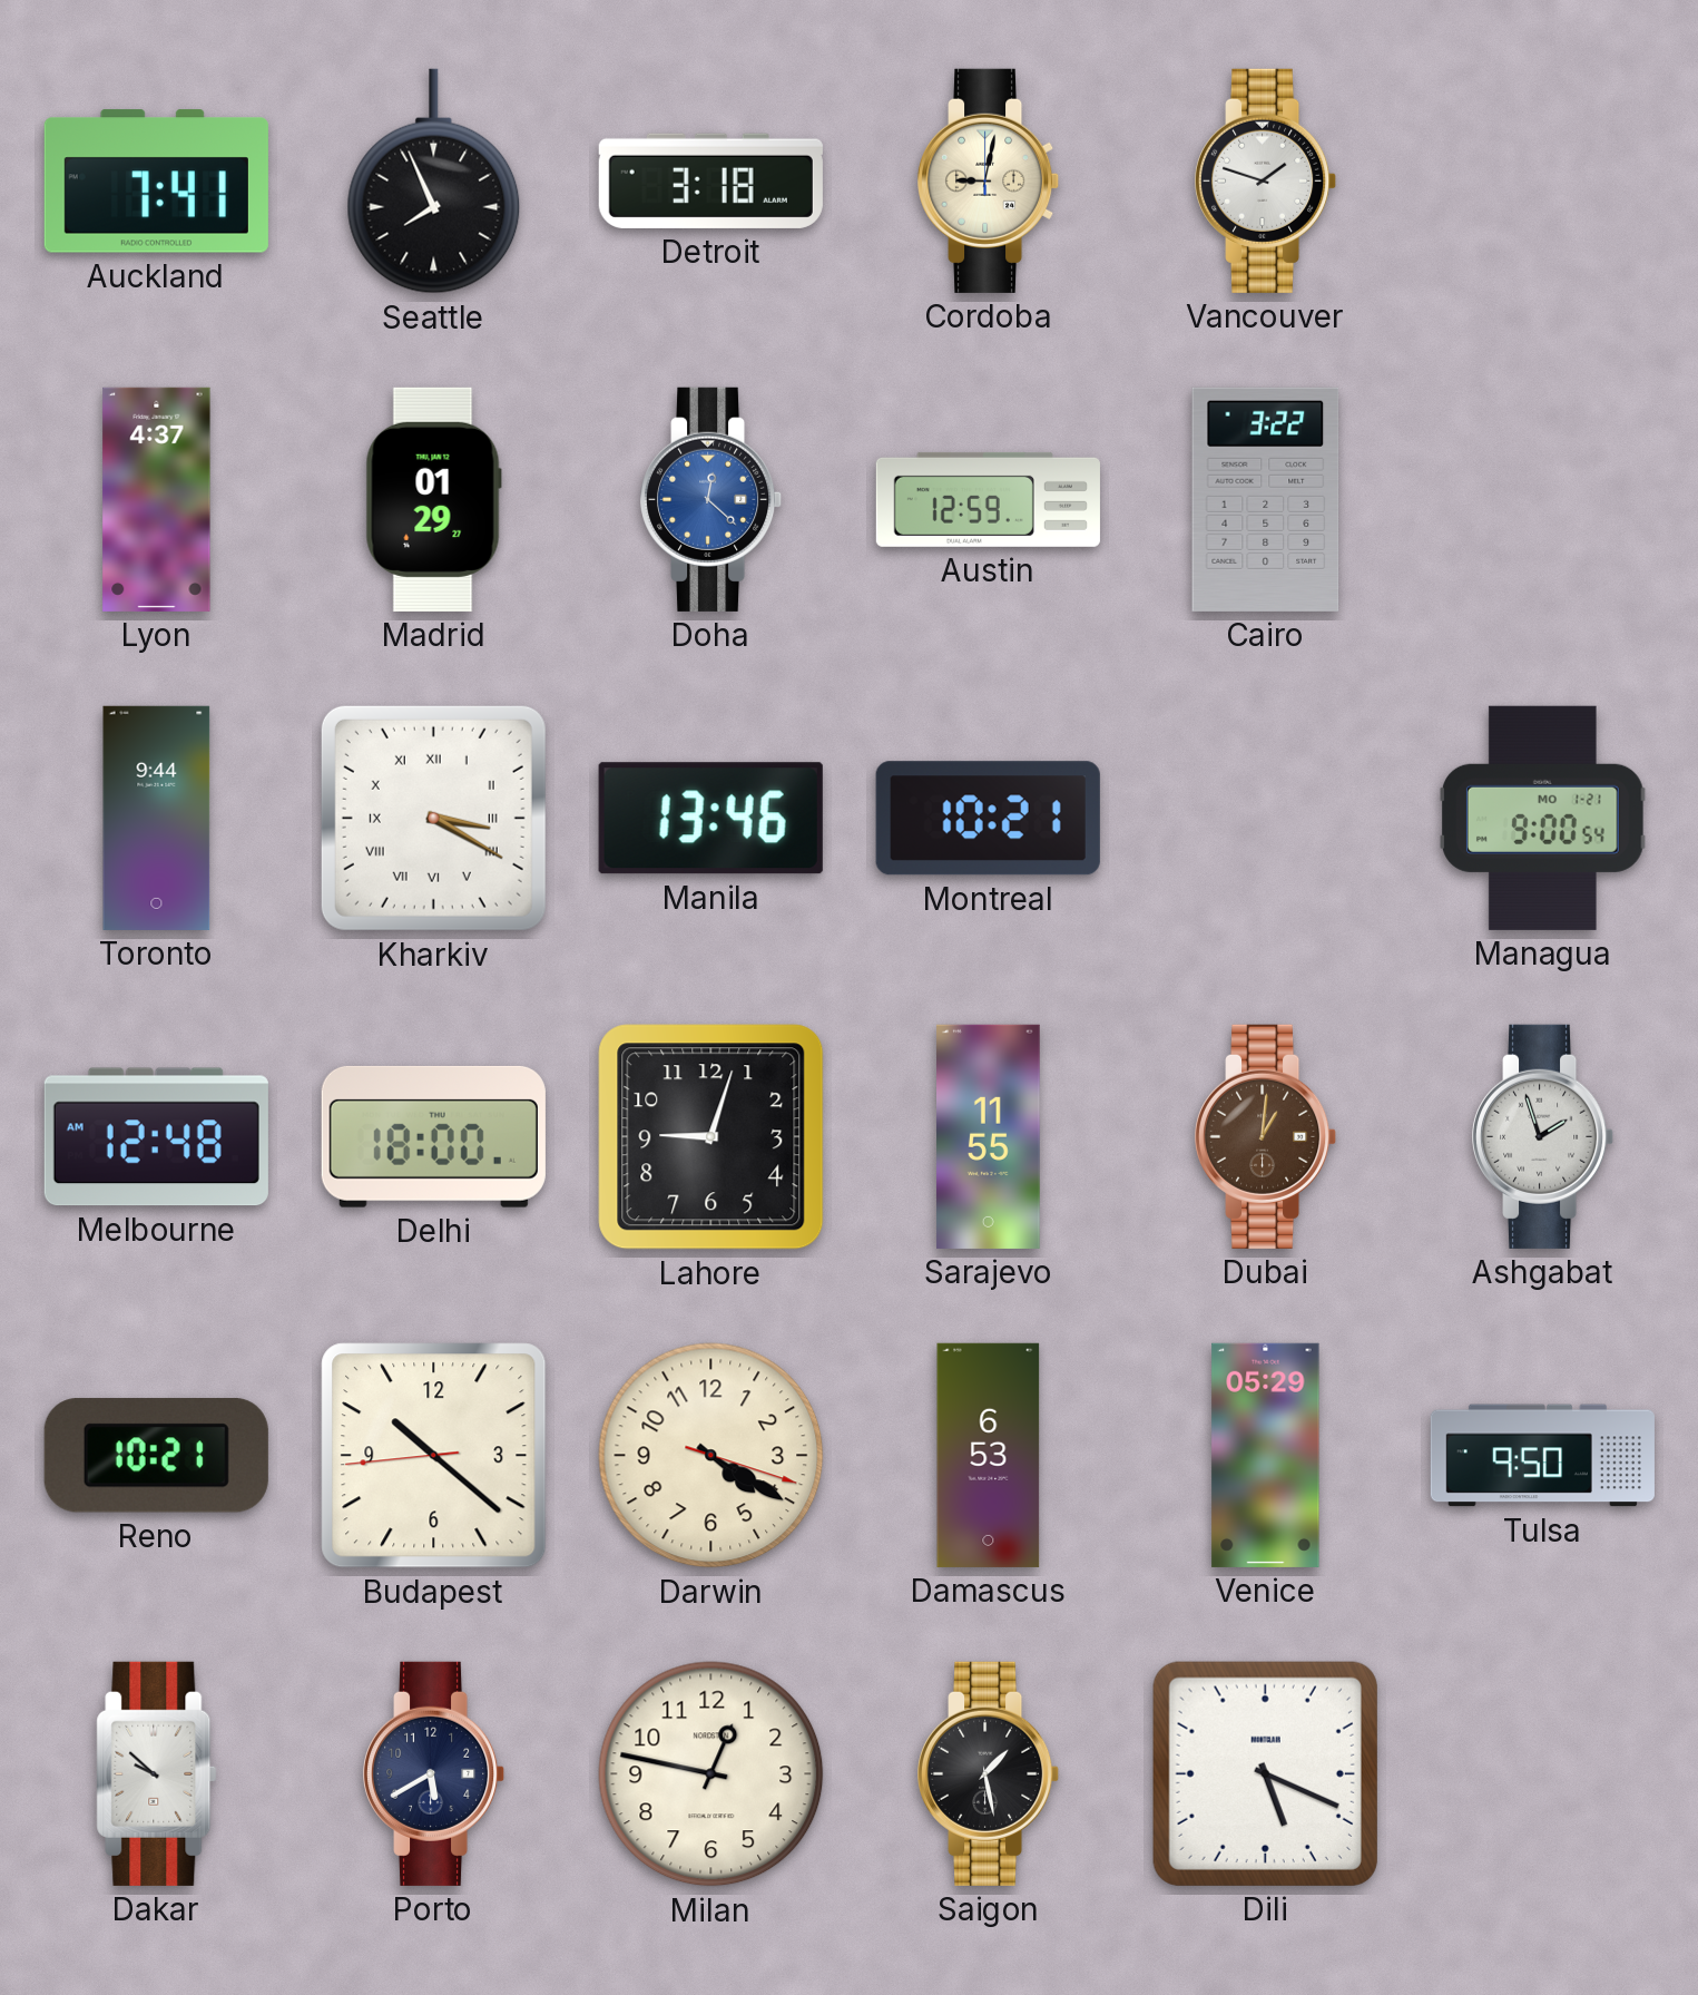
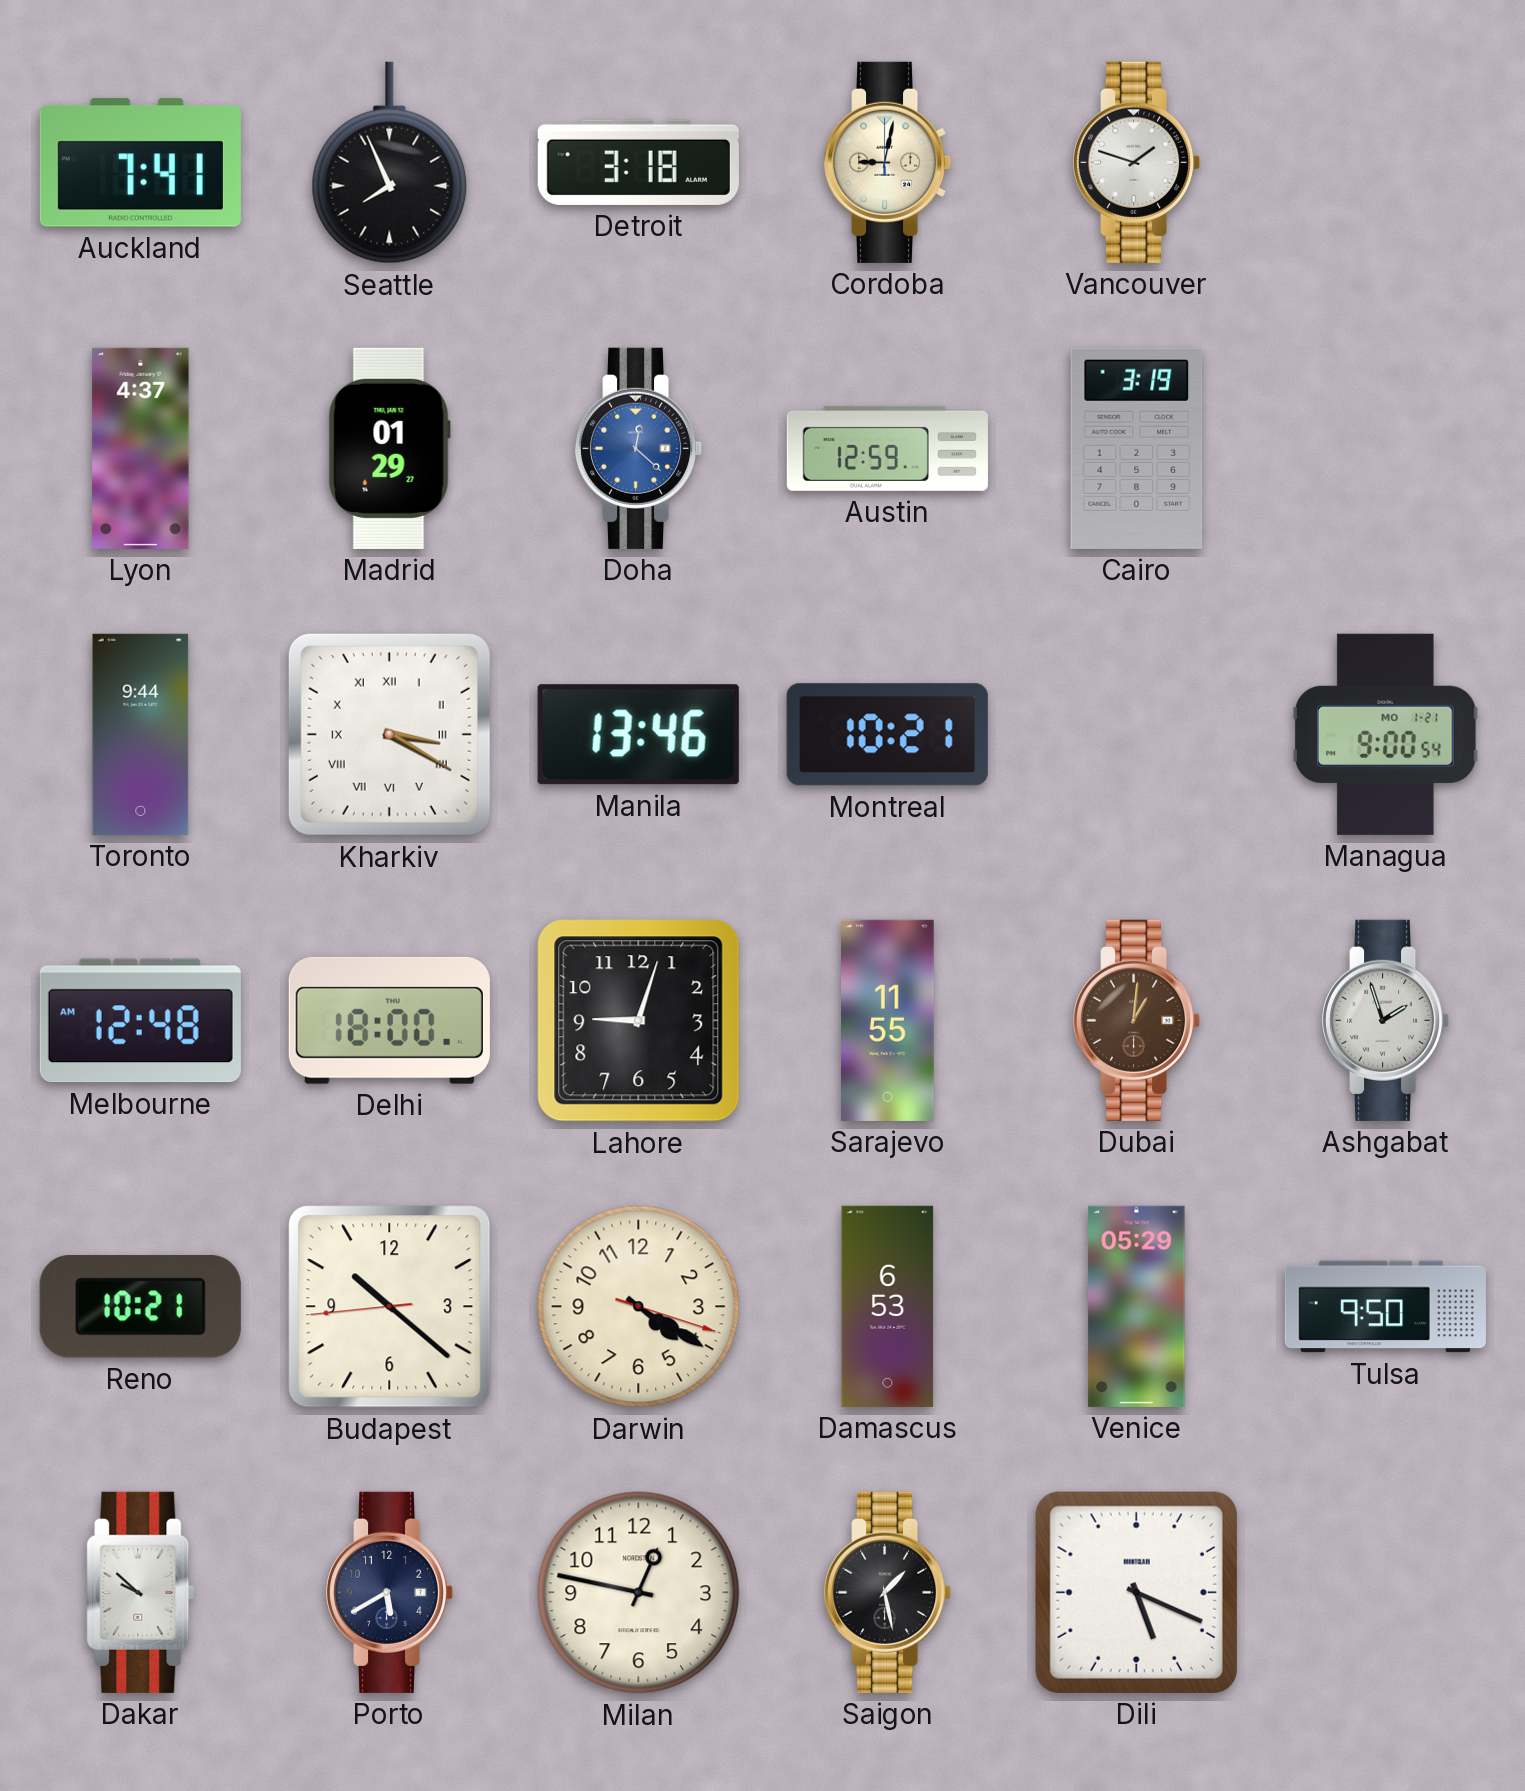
Cairo: 3:22 -> 3:19
